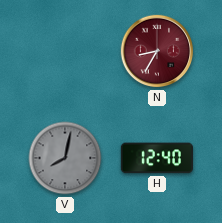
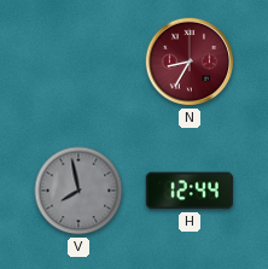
V: 8:02 -> 7:58
H: 12:40 -> 12:44
